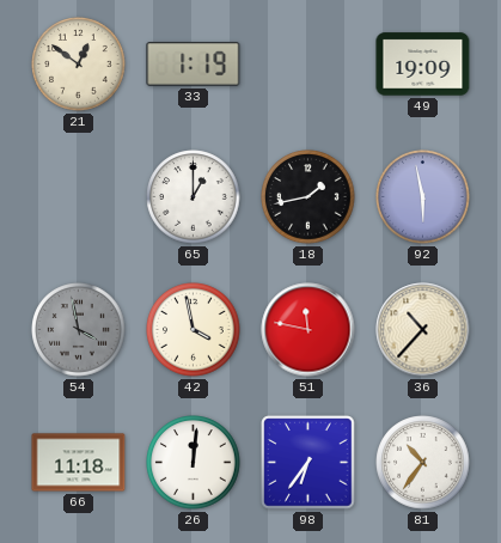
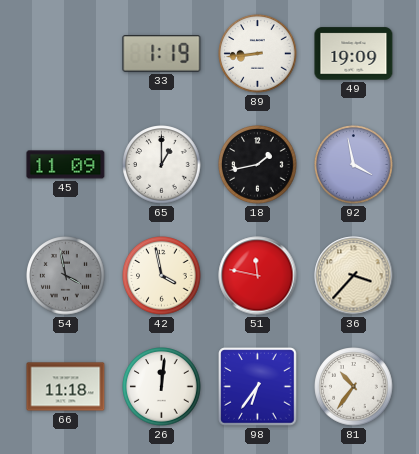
21: 12:51 -> none
89: none -> 8:44
45: none -> 11:09
92: 5:58 -> 3:58
36: 10:37 -> 3:37
